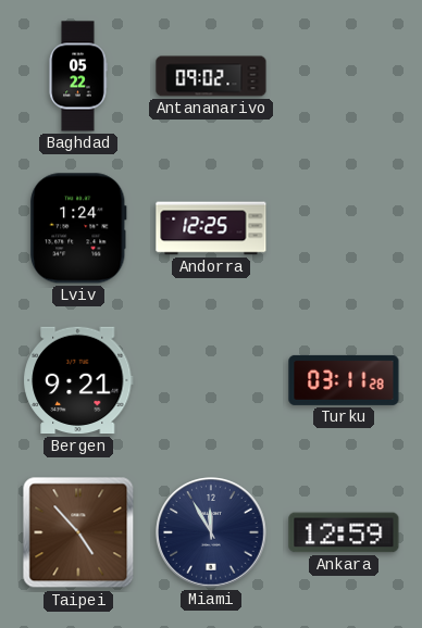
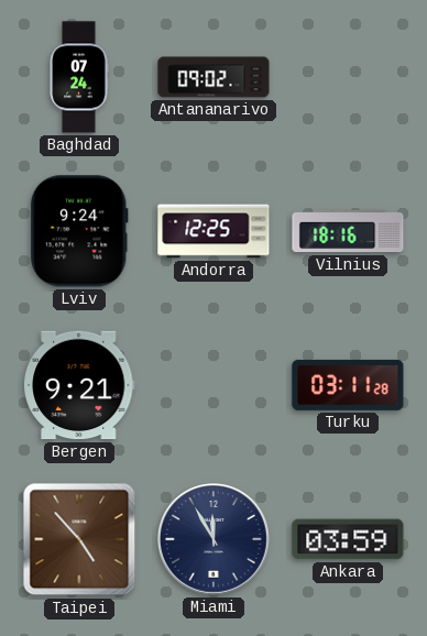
Baghdad: 05:22 -> 07:24
Lviv: 1:24 -> 9:24
Vilnius: none -> 18:16
Ankara: 12:59 -> 03:59
